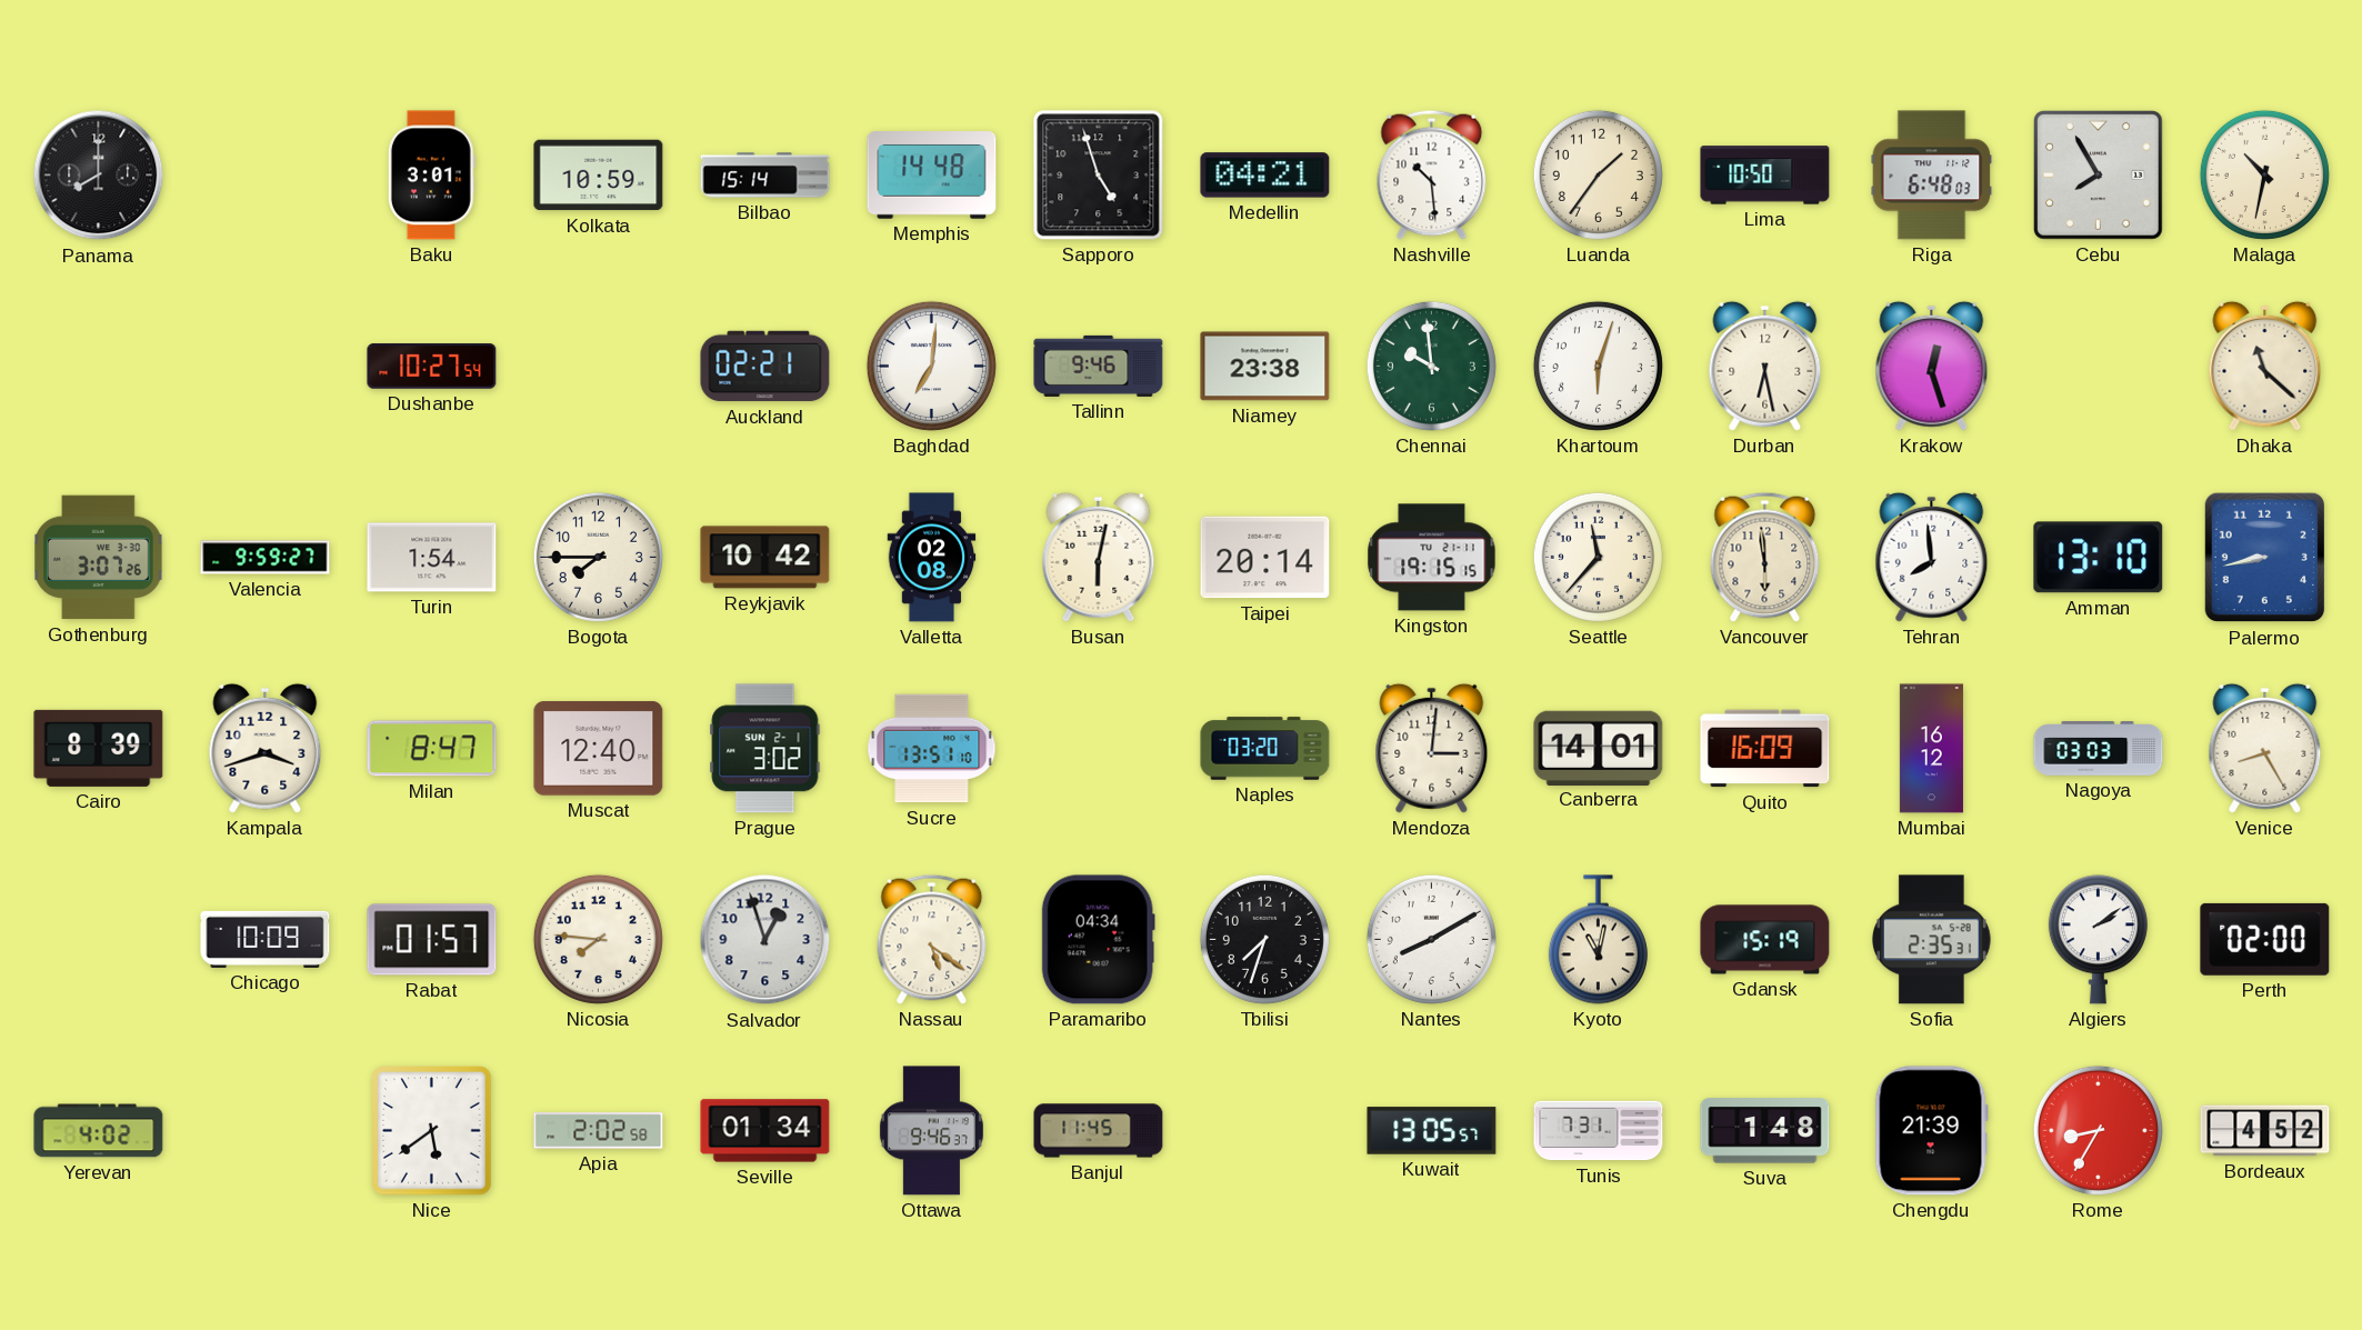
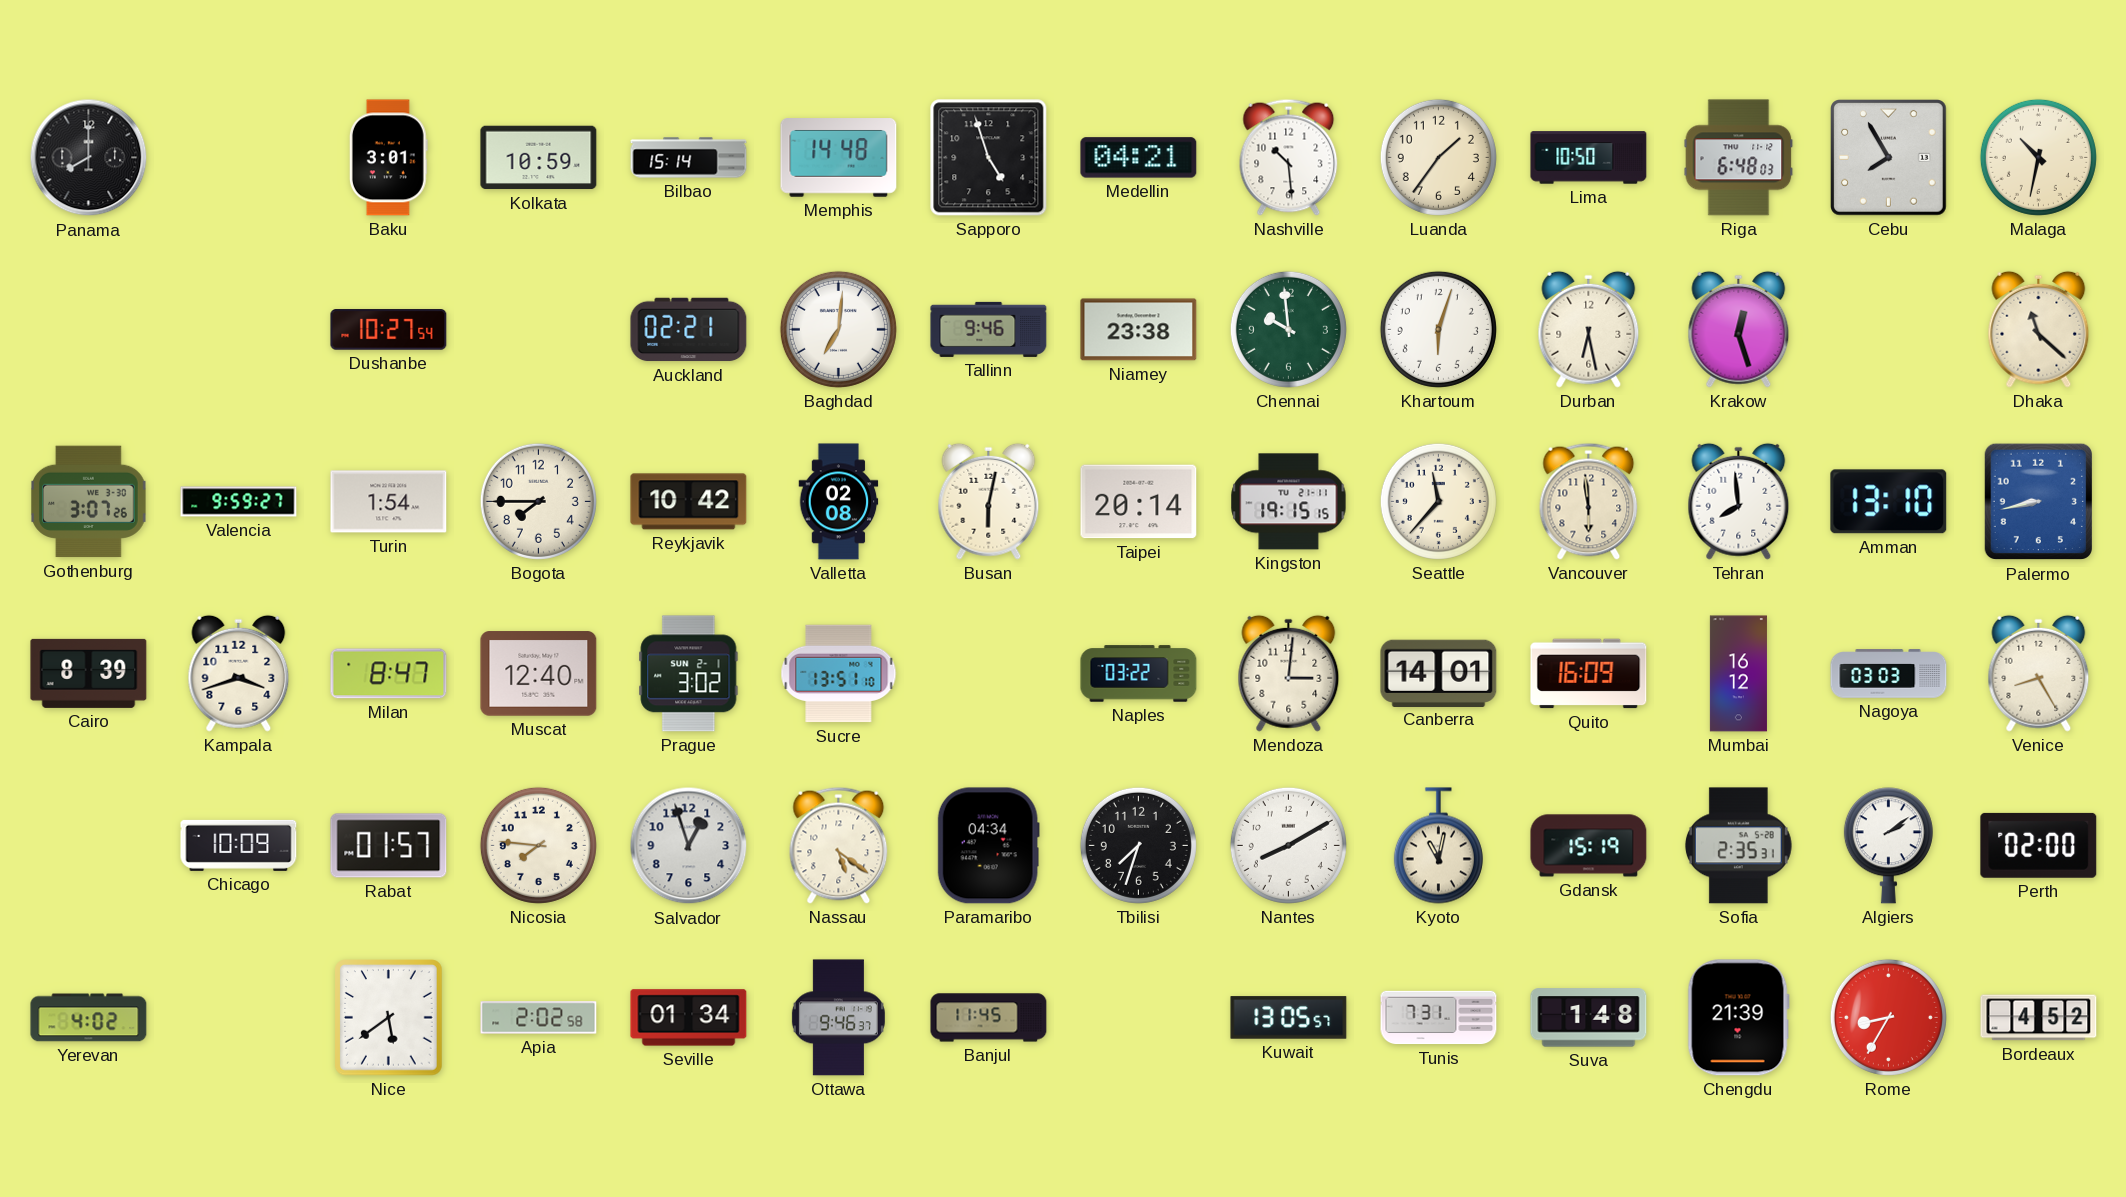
Naples: 03:20 -> 03:22
